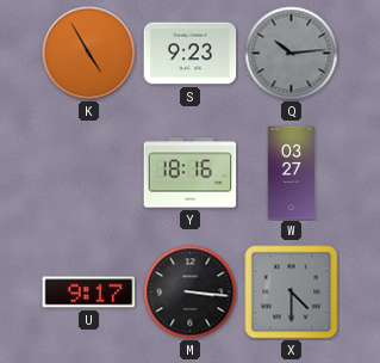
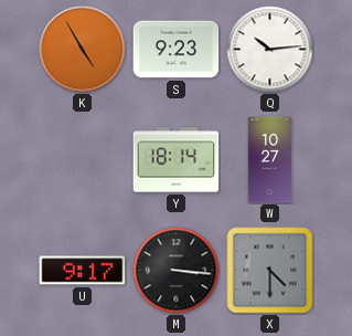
Q dial: grey -> white
Y: 18:16 -> 18:14
W: 03:27 -> 10:27
